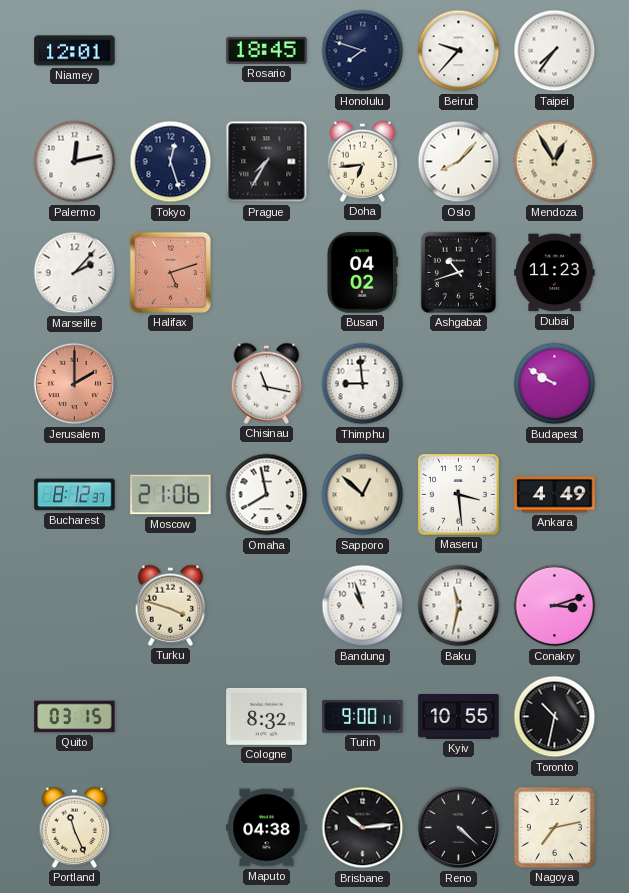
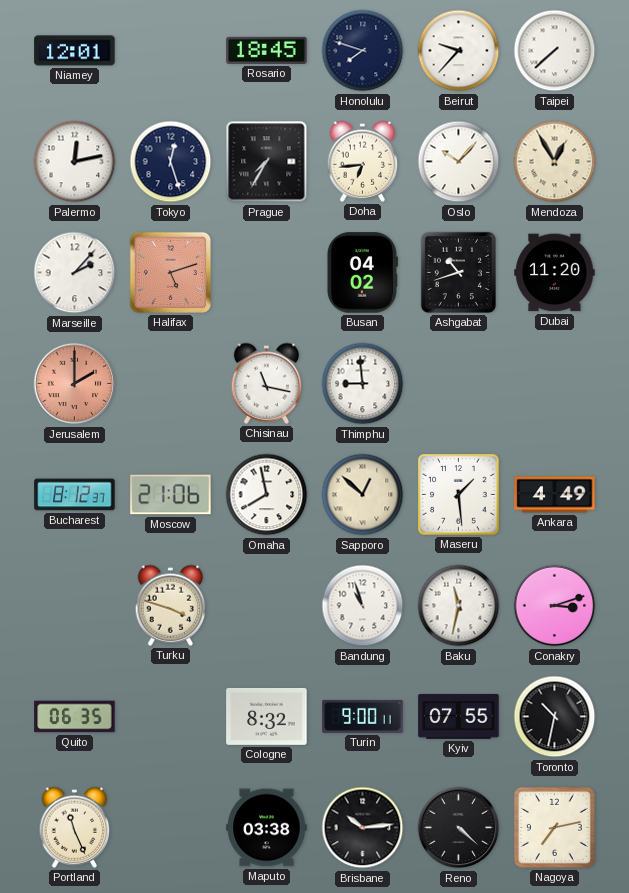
Taipei: 7:36 -> 7:38
Oslo: 8:07 -> 10:07
Dubai: 11:23 -> 11:20
Budapest: 9:50 -> none
Maseru: 3:29 -> 1:29
Quito: 03:15 -> 06:35
Kyiv: 10:55 -> 07:55
Maputo: 04:38 -> 03:38
